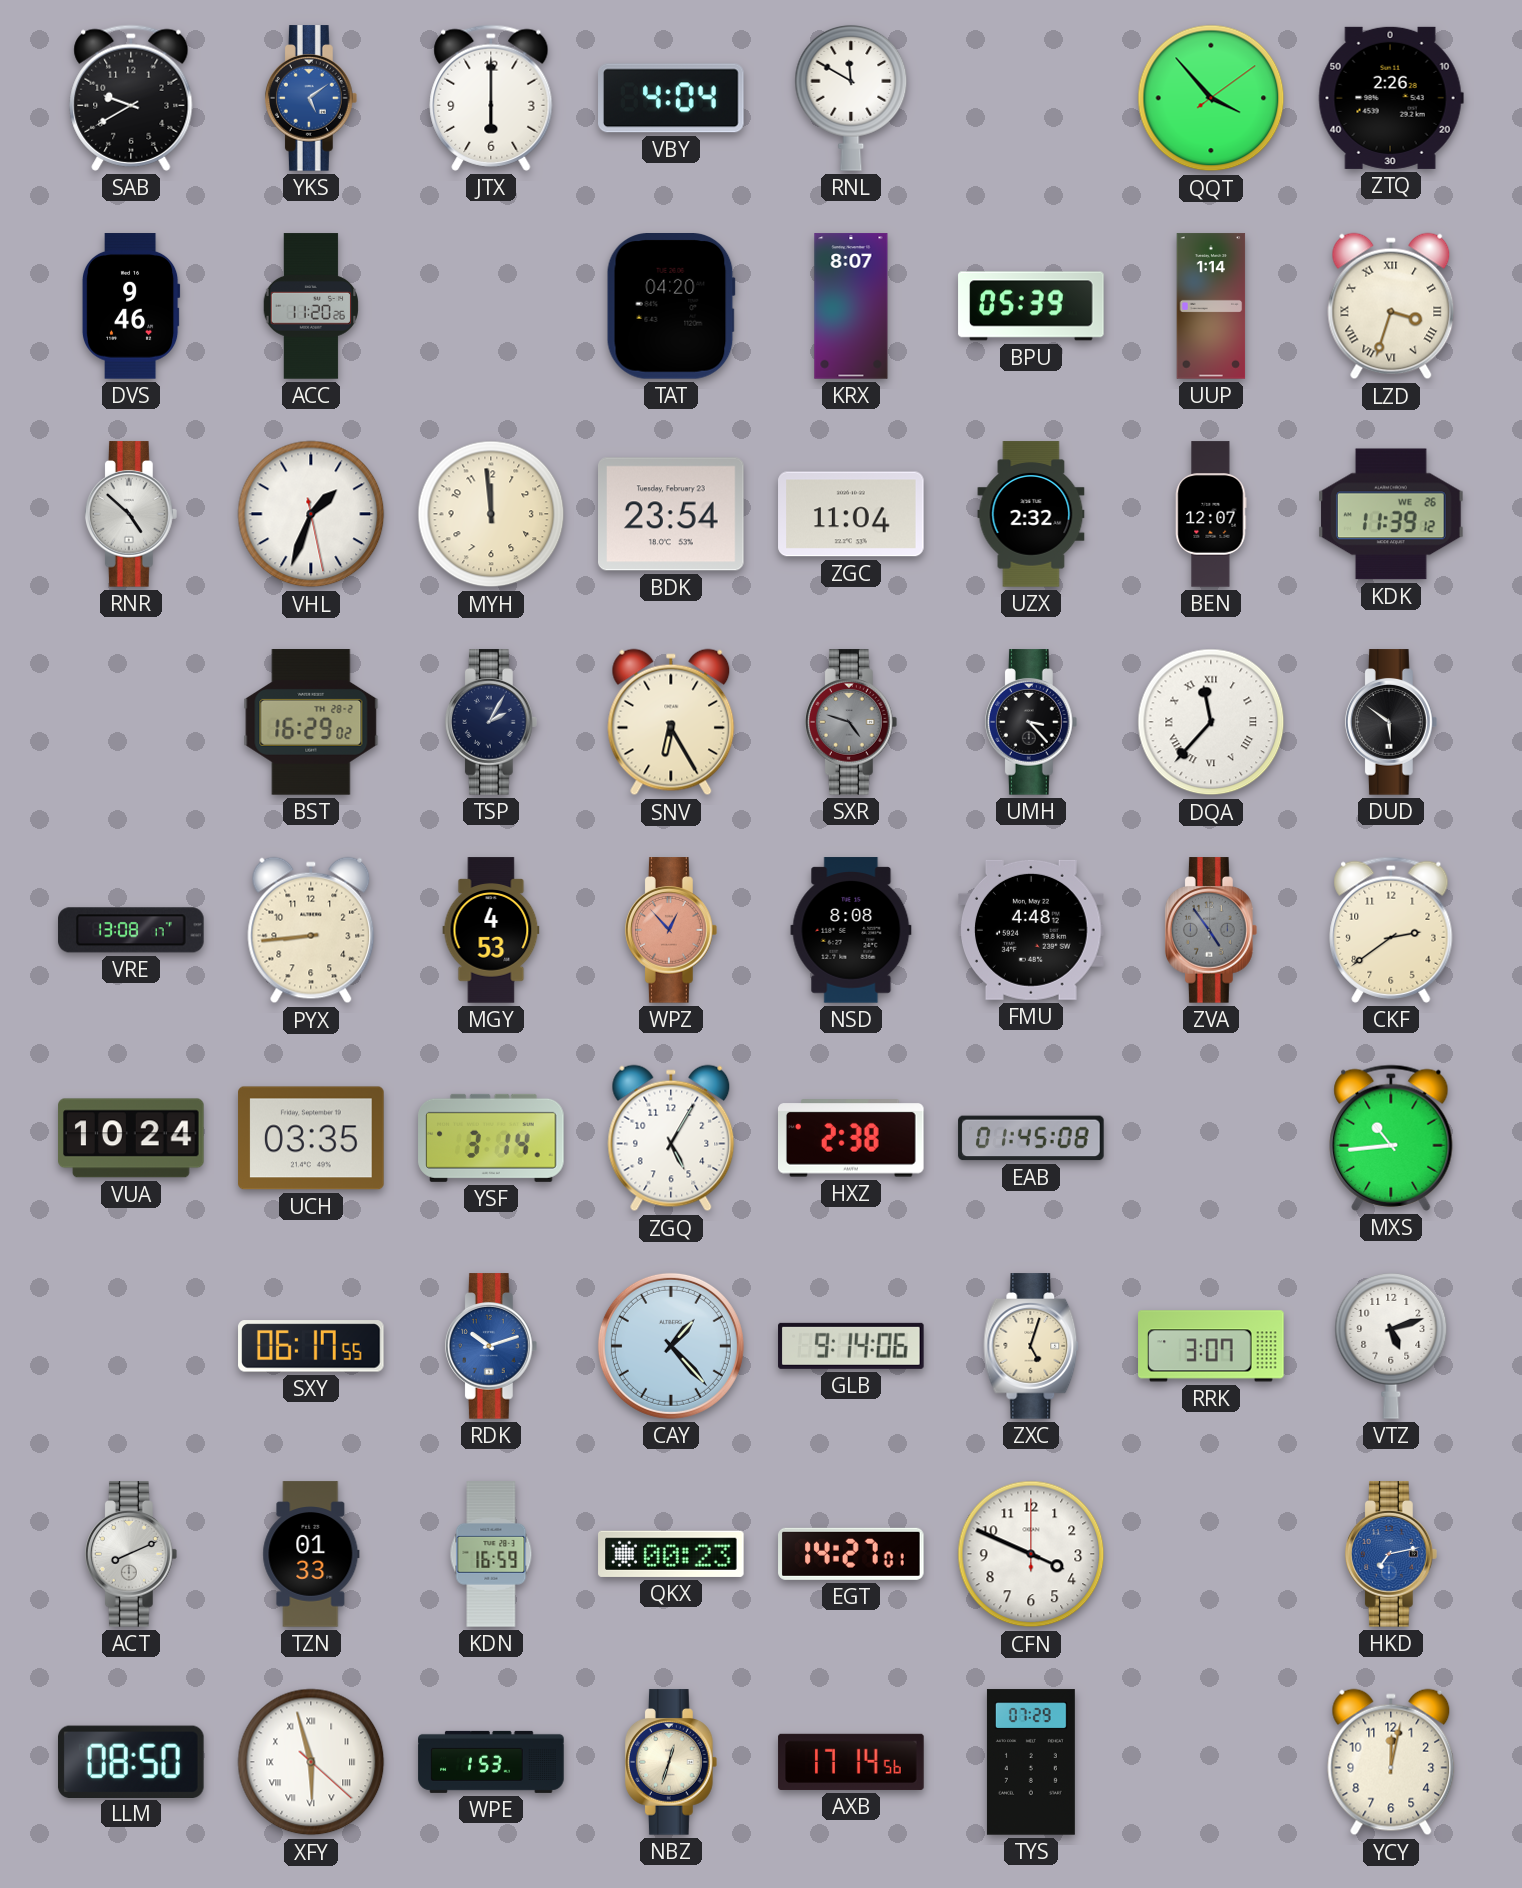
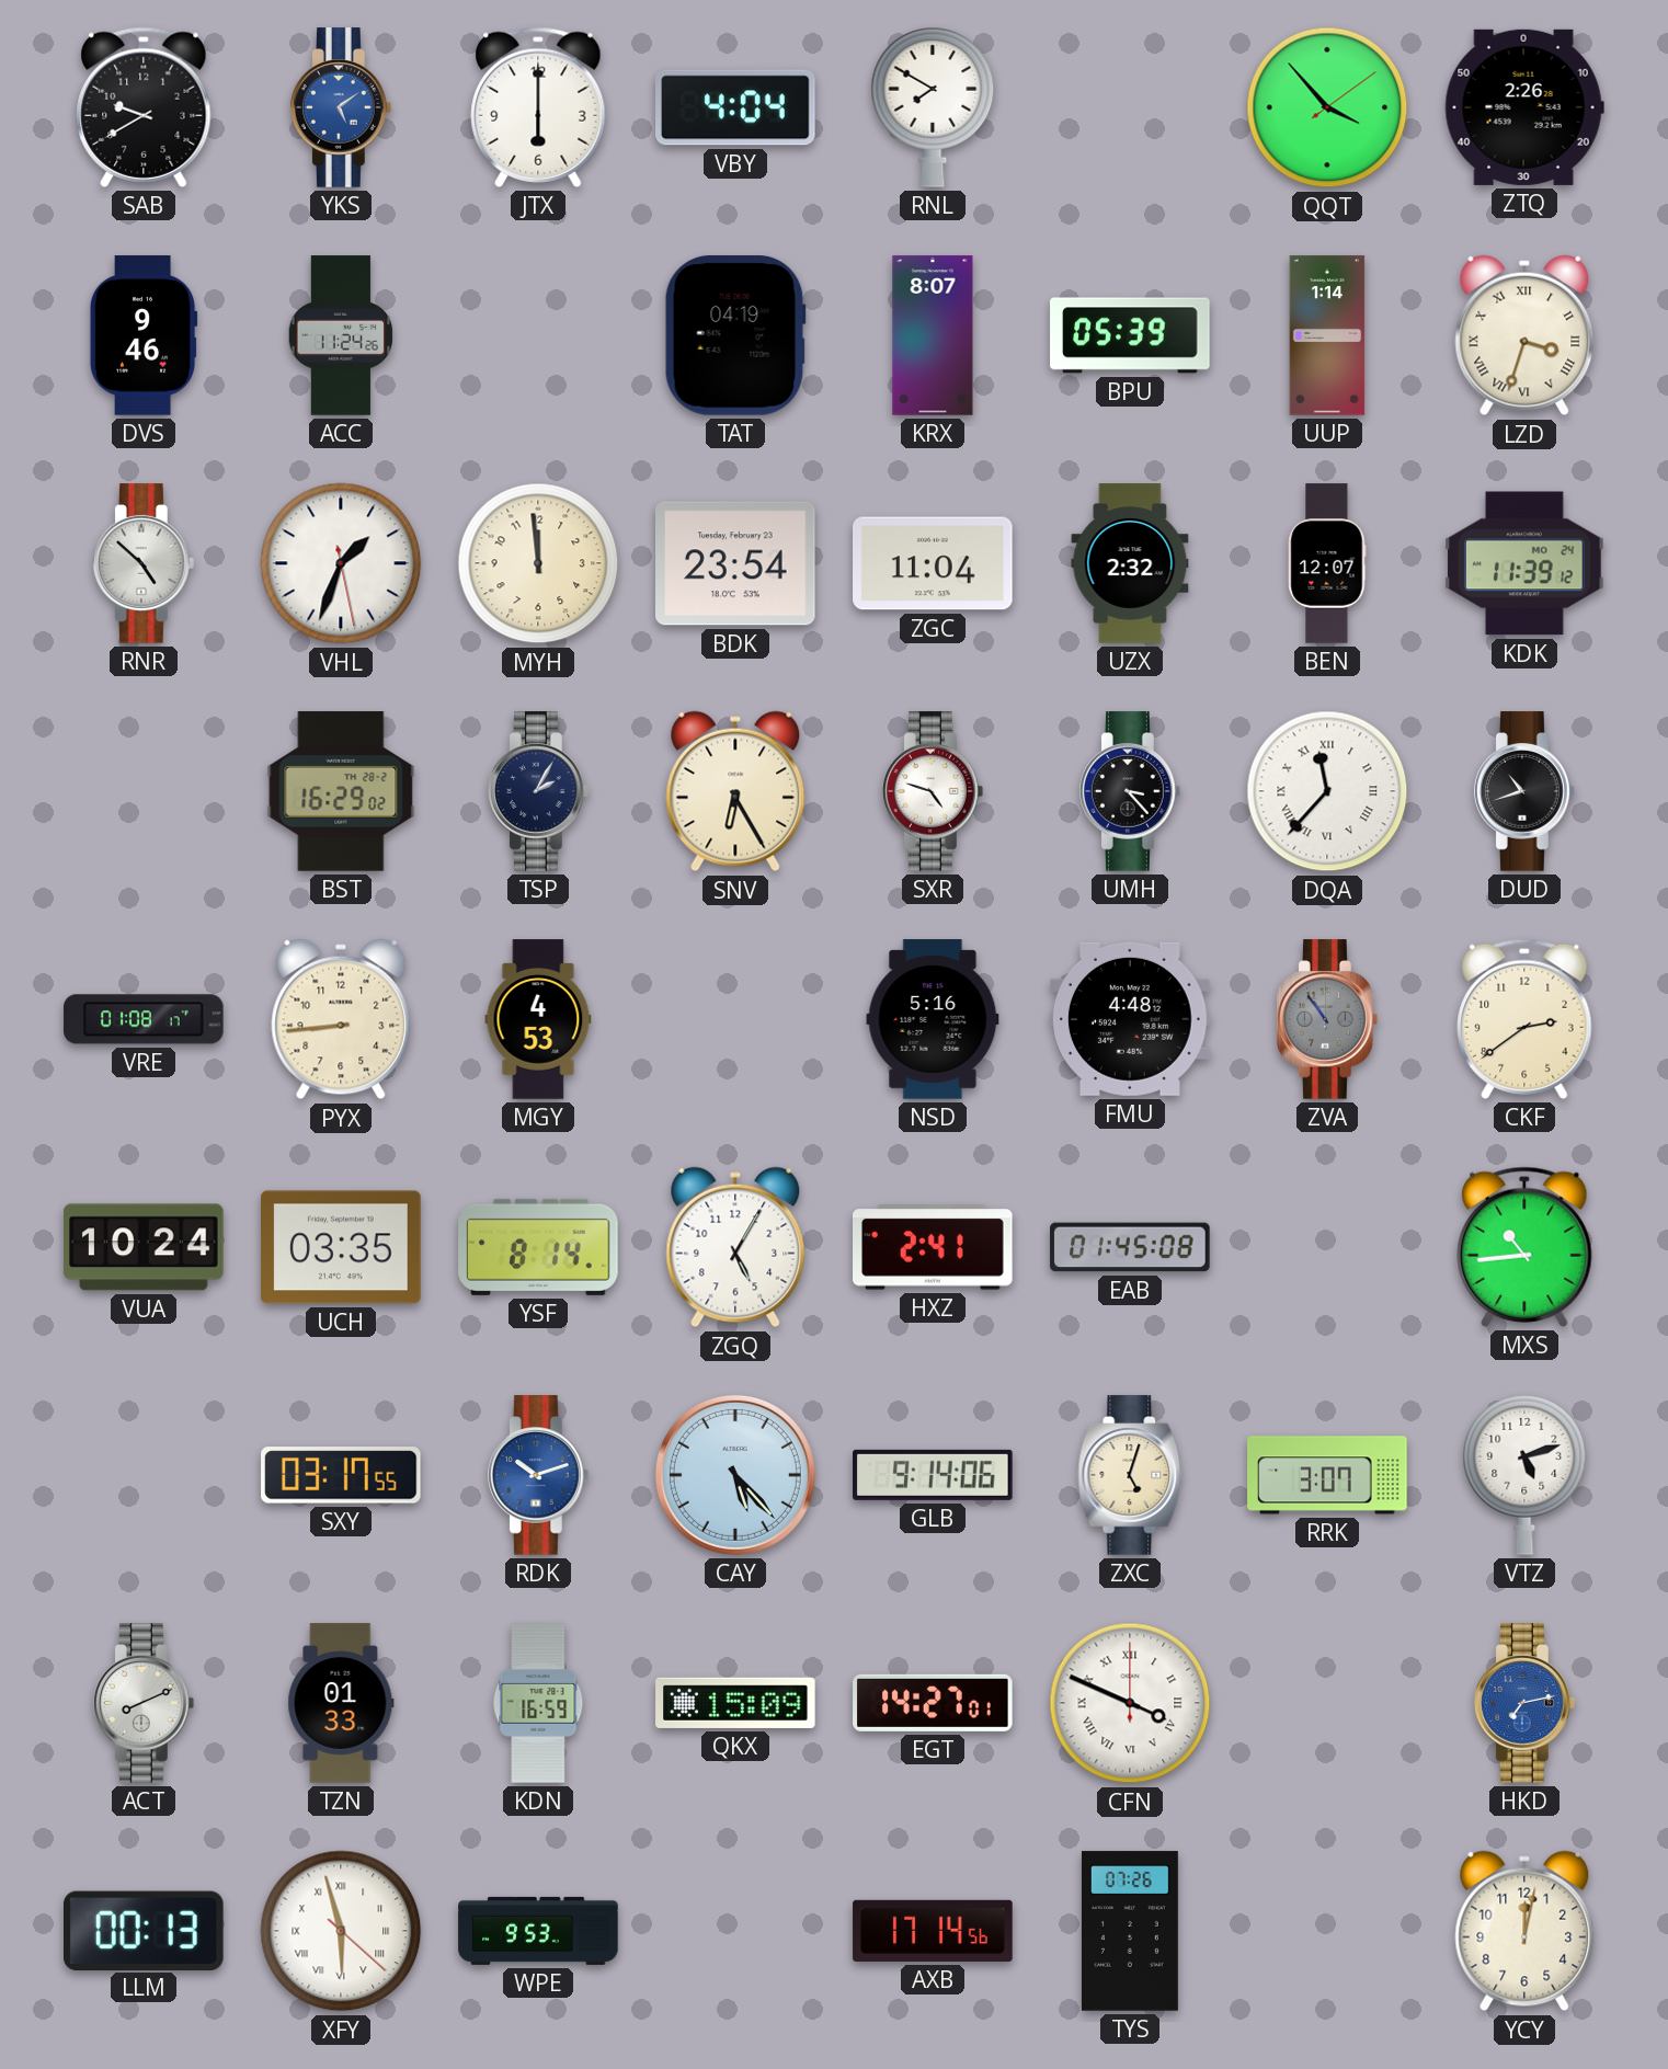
RNL: 11:50 -> 7:50
ACC: 11:20 -> 11:24
TAT: 04:20 -> 04:19
KDK date: WE 26 -> MO 24
SXR dial: grey -> white
DUD: 5:51 -> 10:42
VRE: 13:08 -> 01:08
WPZ: 12:53 -> none
NSD: 8:08 -> 5:16
ZVA: 4:54 -> 10:54
YSF: 3:14 -> 8:14
HXZ: 2:38 -> 2:41
SXY: 06:17 -> 03:17
CAY: 1:23 -> 5:23
QKX: 00:23 -> 15:09
CFN numerals: Arabic -> Roman
LLM: 08:50 -> 00:13
WPE: 1:53 -> 9:53
NBZ: 12:33 -> none
TYS: 07:29 -> 07:26
